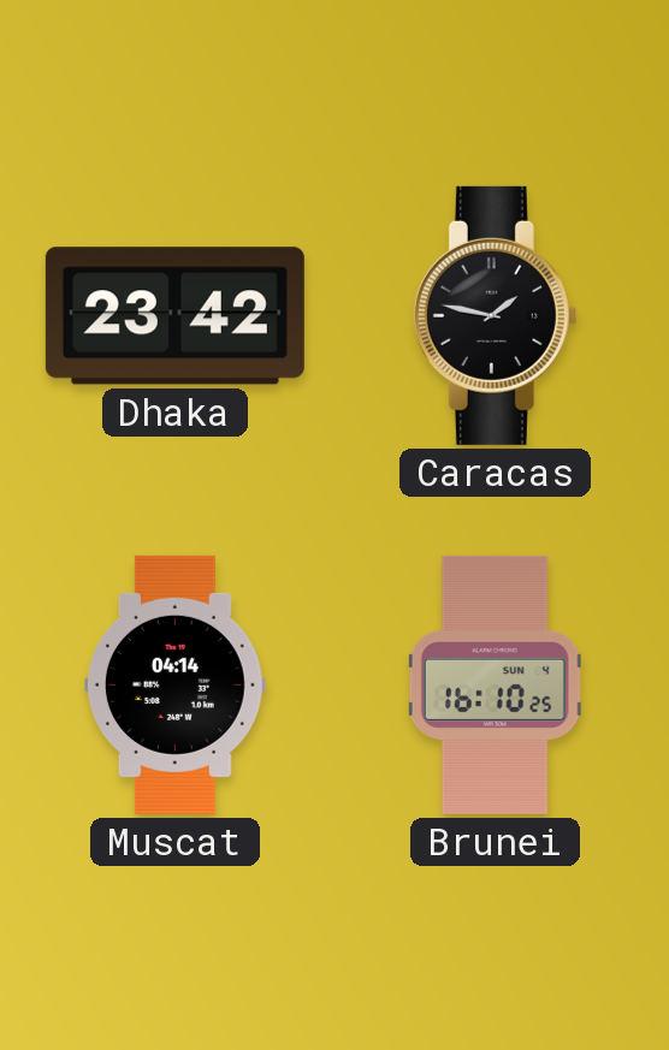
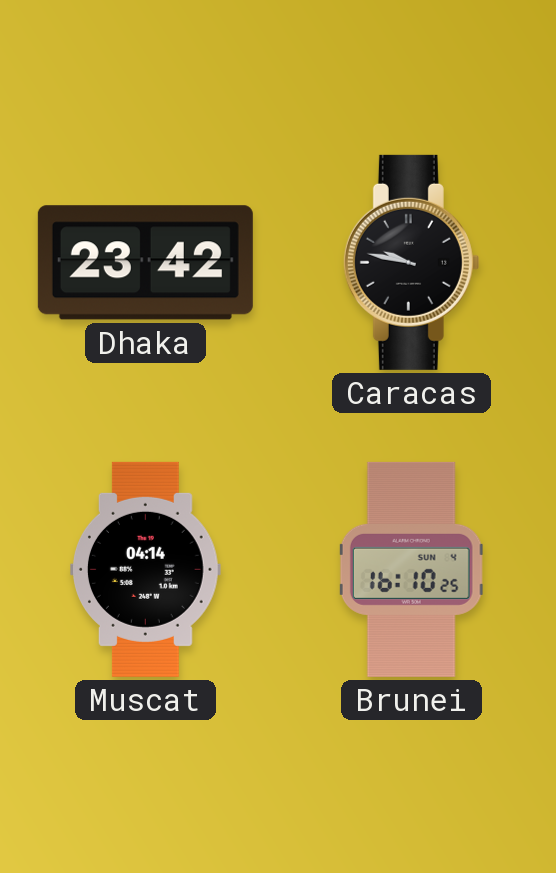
Caracas: 1:47 -> 9:47
